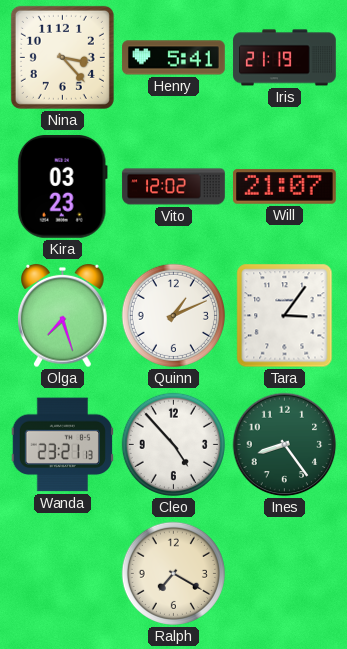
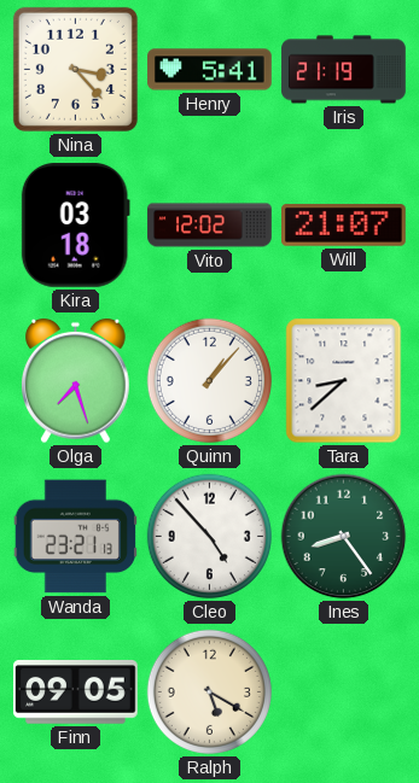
Kira: 03:23 -> 03:18
Quinn: 1:11 -> 1:07
Tara: 3:06 -> 8:38
Finn: none -> 09:05
Ralph: 7:20 -> 5:20
